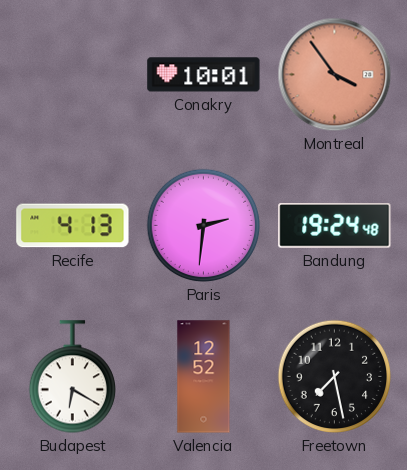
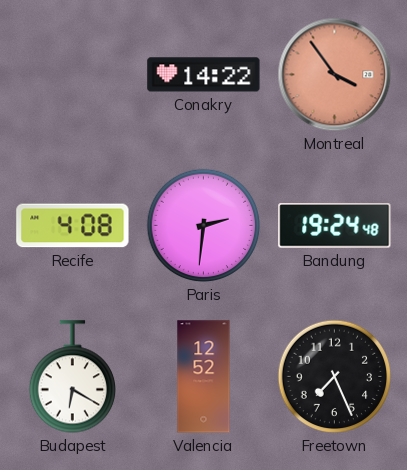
Conakry: 10:01 -> 14:22
Recife: 4:13 -> 4:08
Freetown: 7:28 -> 7:26
